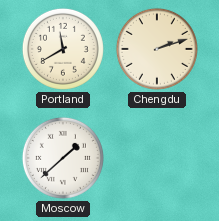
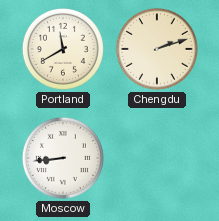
Moscow: 1:38 -> 8:44
